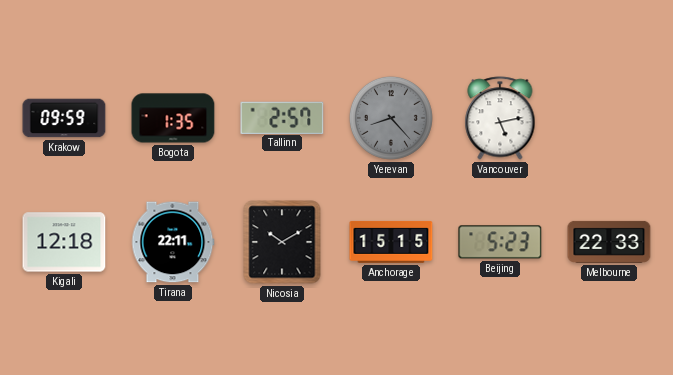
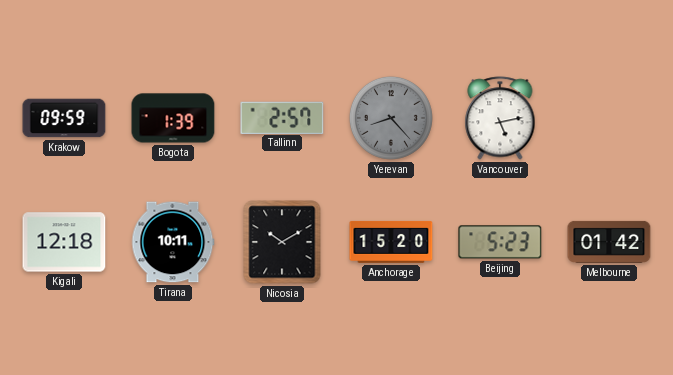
Bogota: 1:35 -> 1:39
Tirana: 22:11 -> 10:11
Anchorage: 15:15 -> 15:20
Melbourne: 22:33 -> 01:42
